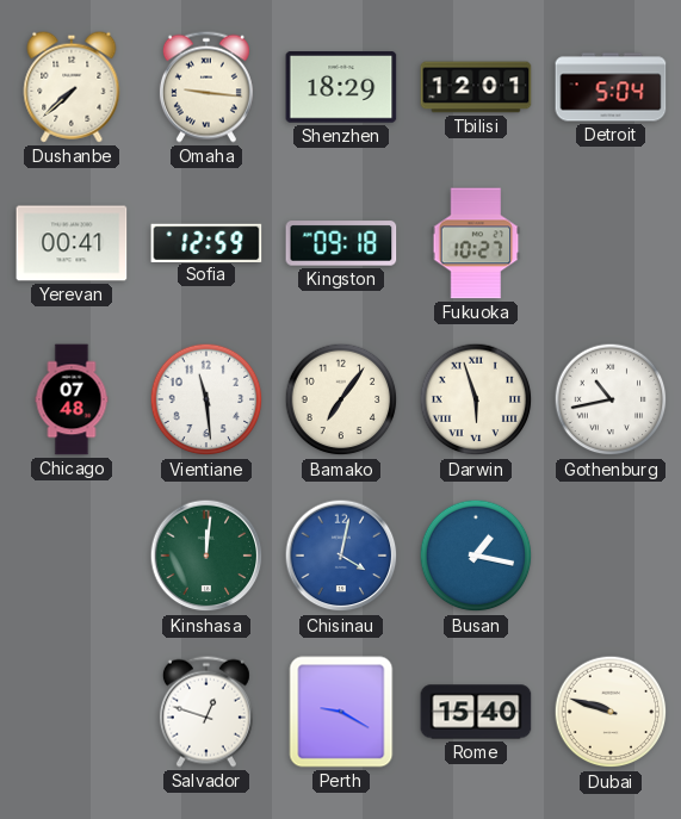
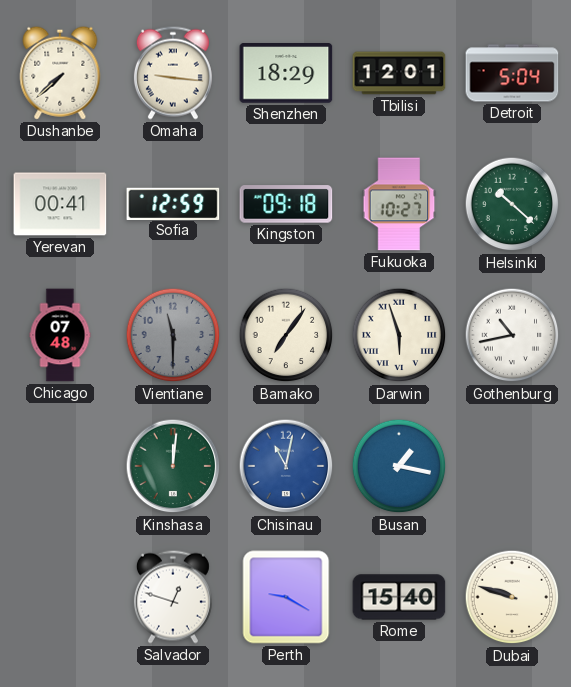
Helsinki: none -> 10:22
Vientiane: 11:29 -> 11:30
Vientiane dial: white -> grey
Chisinau: 4:02 -> 11:02
